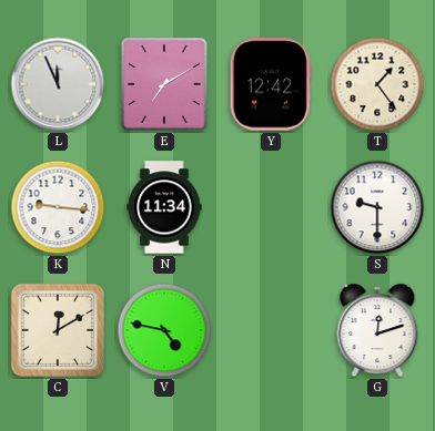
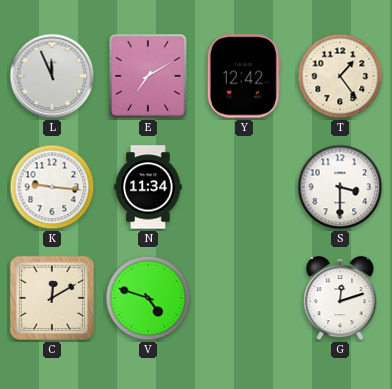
S: 9:30 -> 3:30
V: 4:47 -> 4:48
